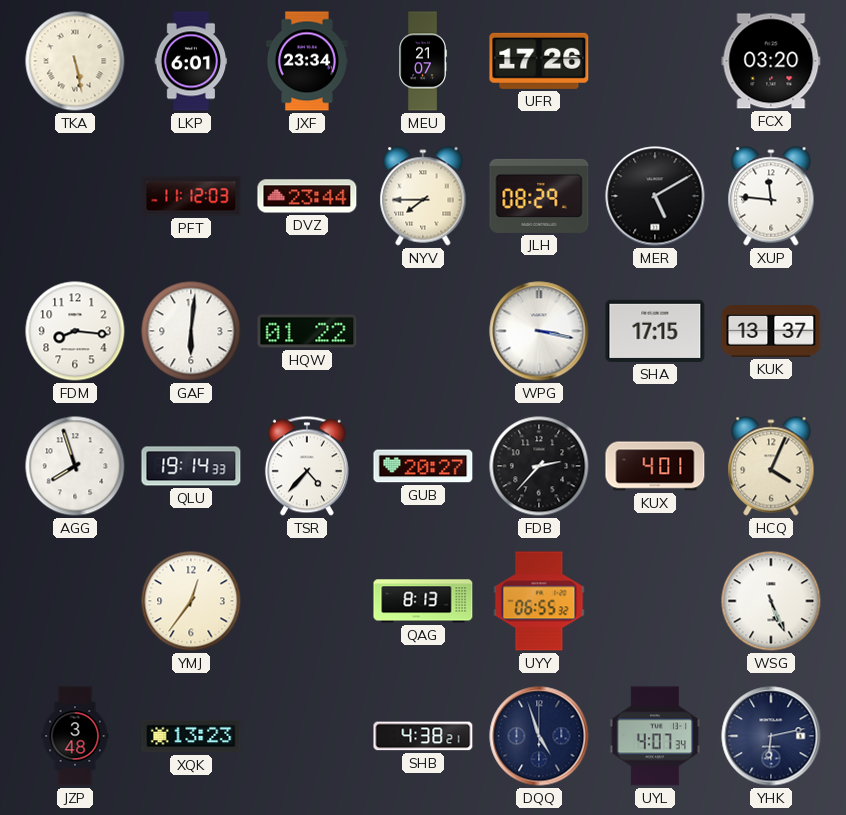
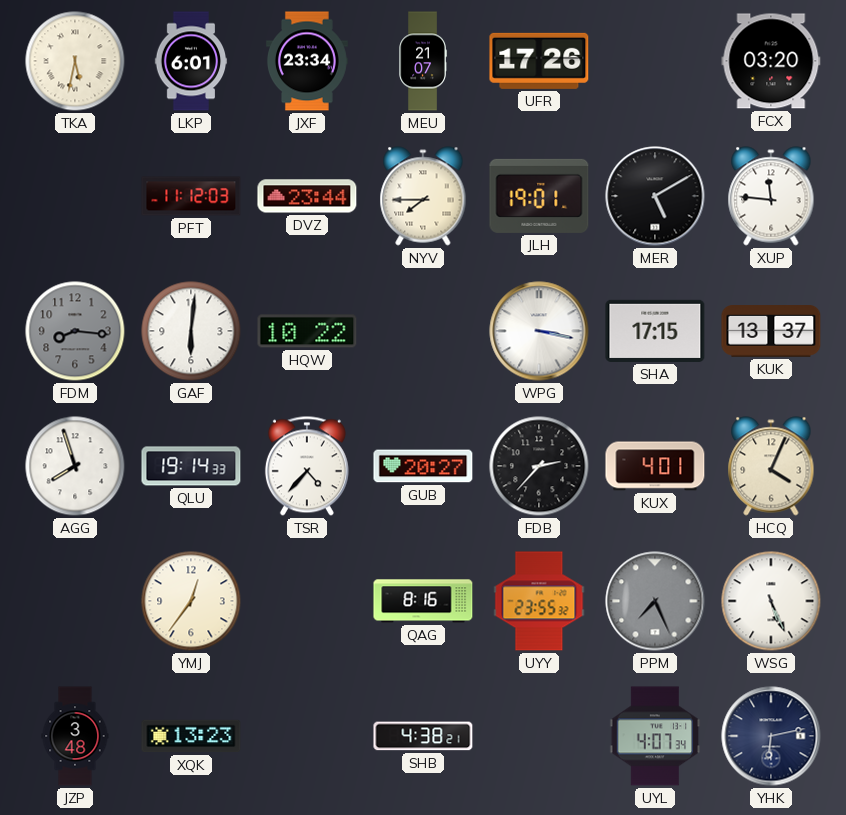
TKA: 5:28 -> 5:32
JLH: 08:29 -> 19:01
FDM dial: white -> grey
HQW: 01:22 -> 10:22
QAG: 8:13 -> 8:16
UYY: 06:55 -> 23:55
PPM: none -> 7:26
DQQ: 4:57 -> none
